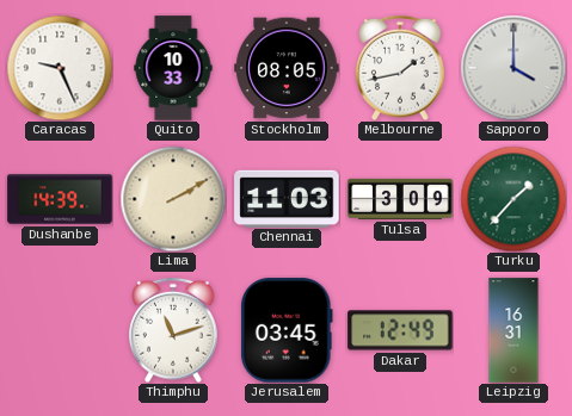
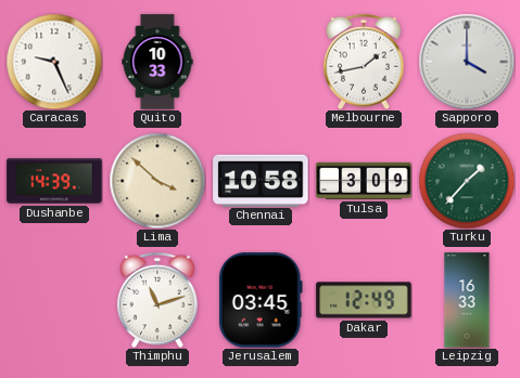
Stockholm: 08:05 -> none
Lima: 2:10 -> 3:52
Chennai: 11:03 -> 10:58
Leipzig: 16:31 -> 16:33
